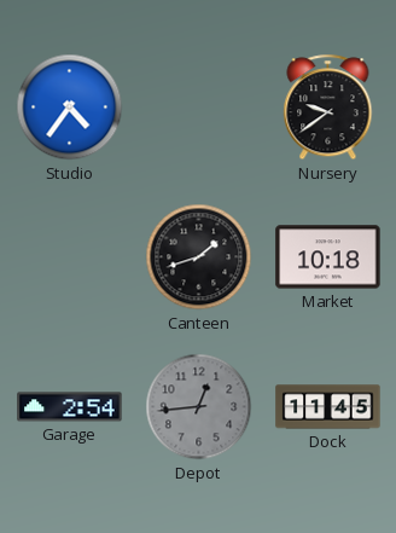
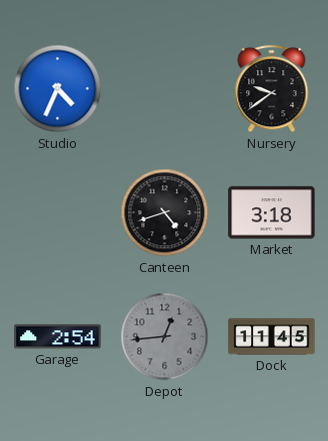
Studio: 4:36 -> 4:34
Canteen: 1:42 -> 4:42
Market: 10:18 -> 3:18
